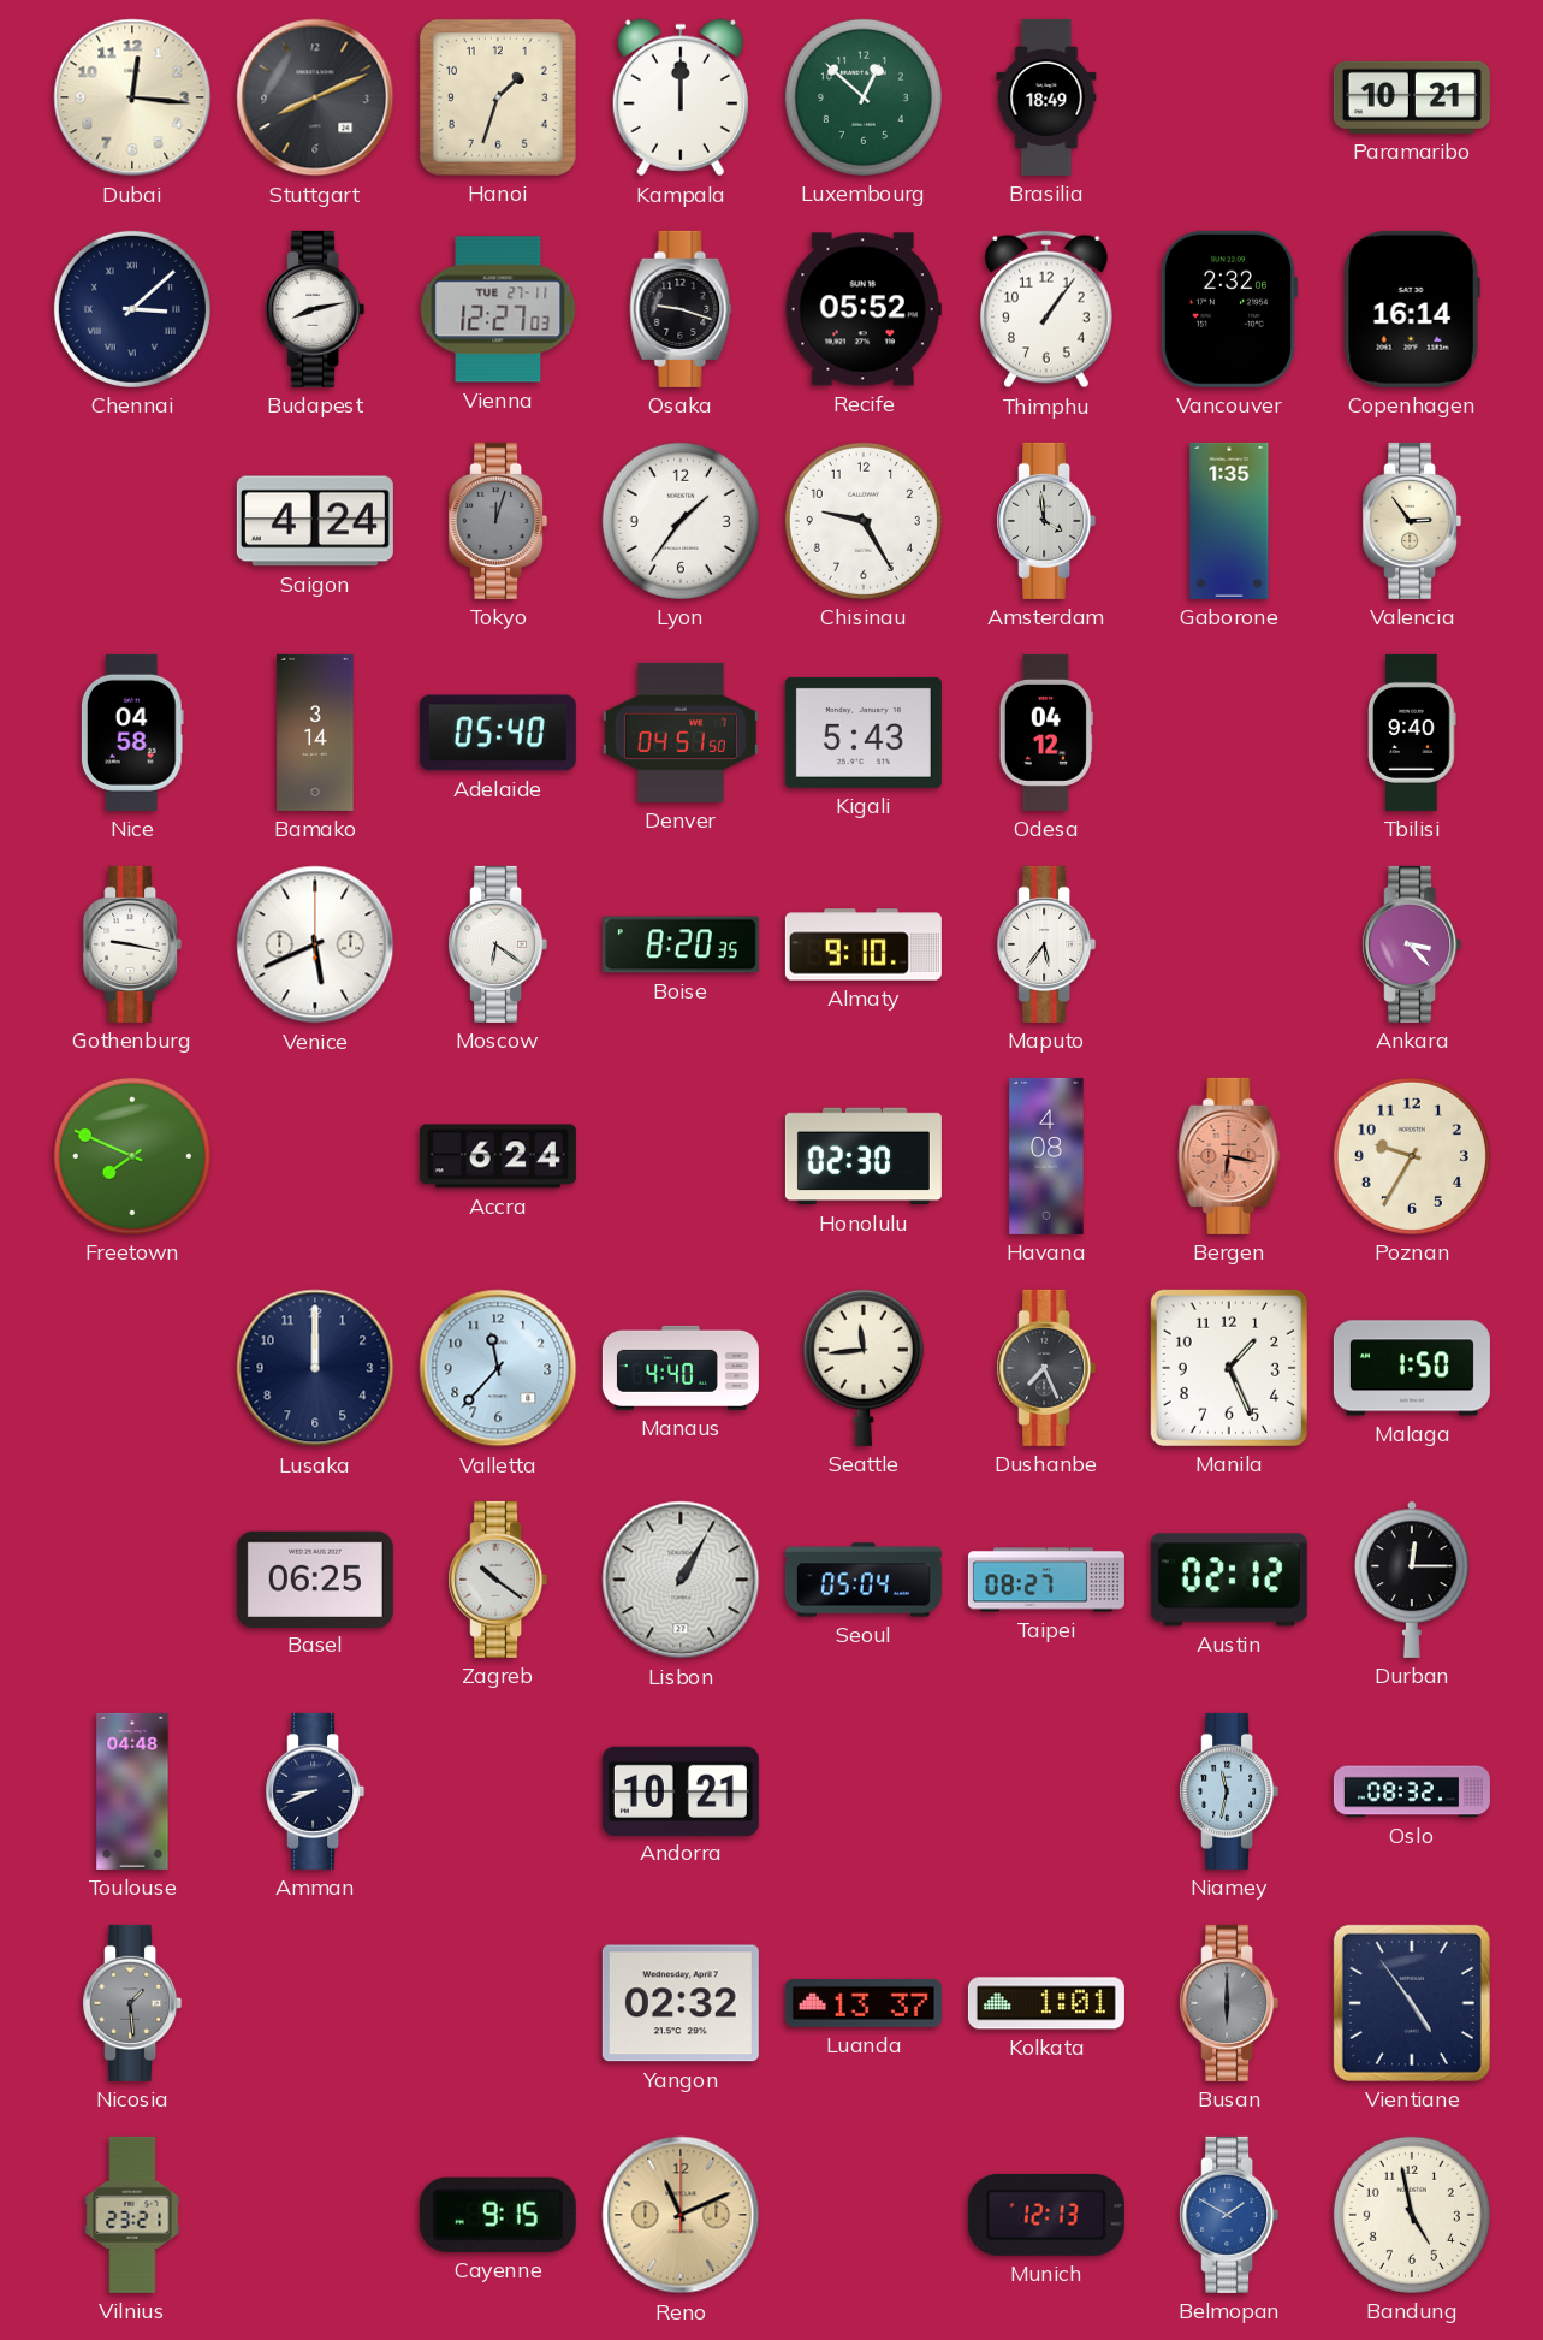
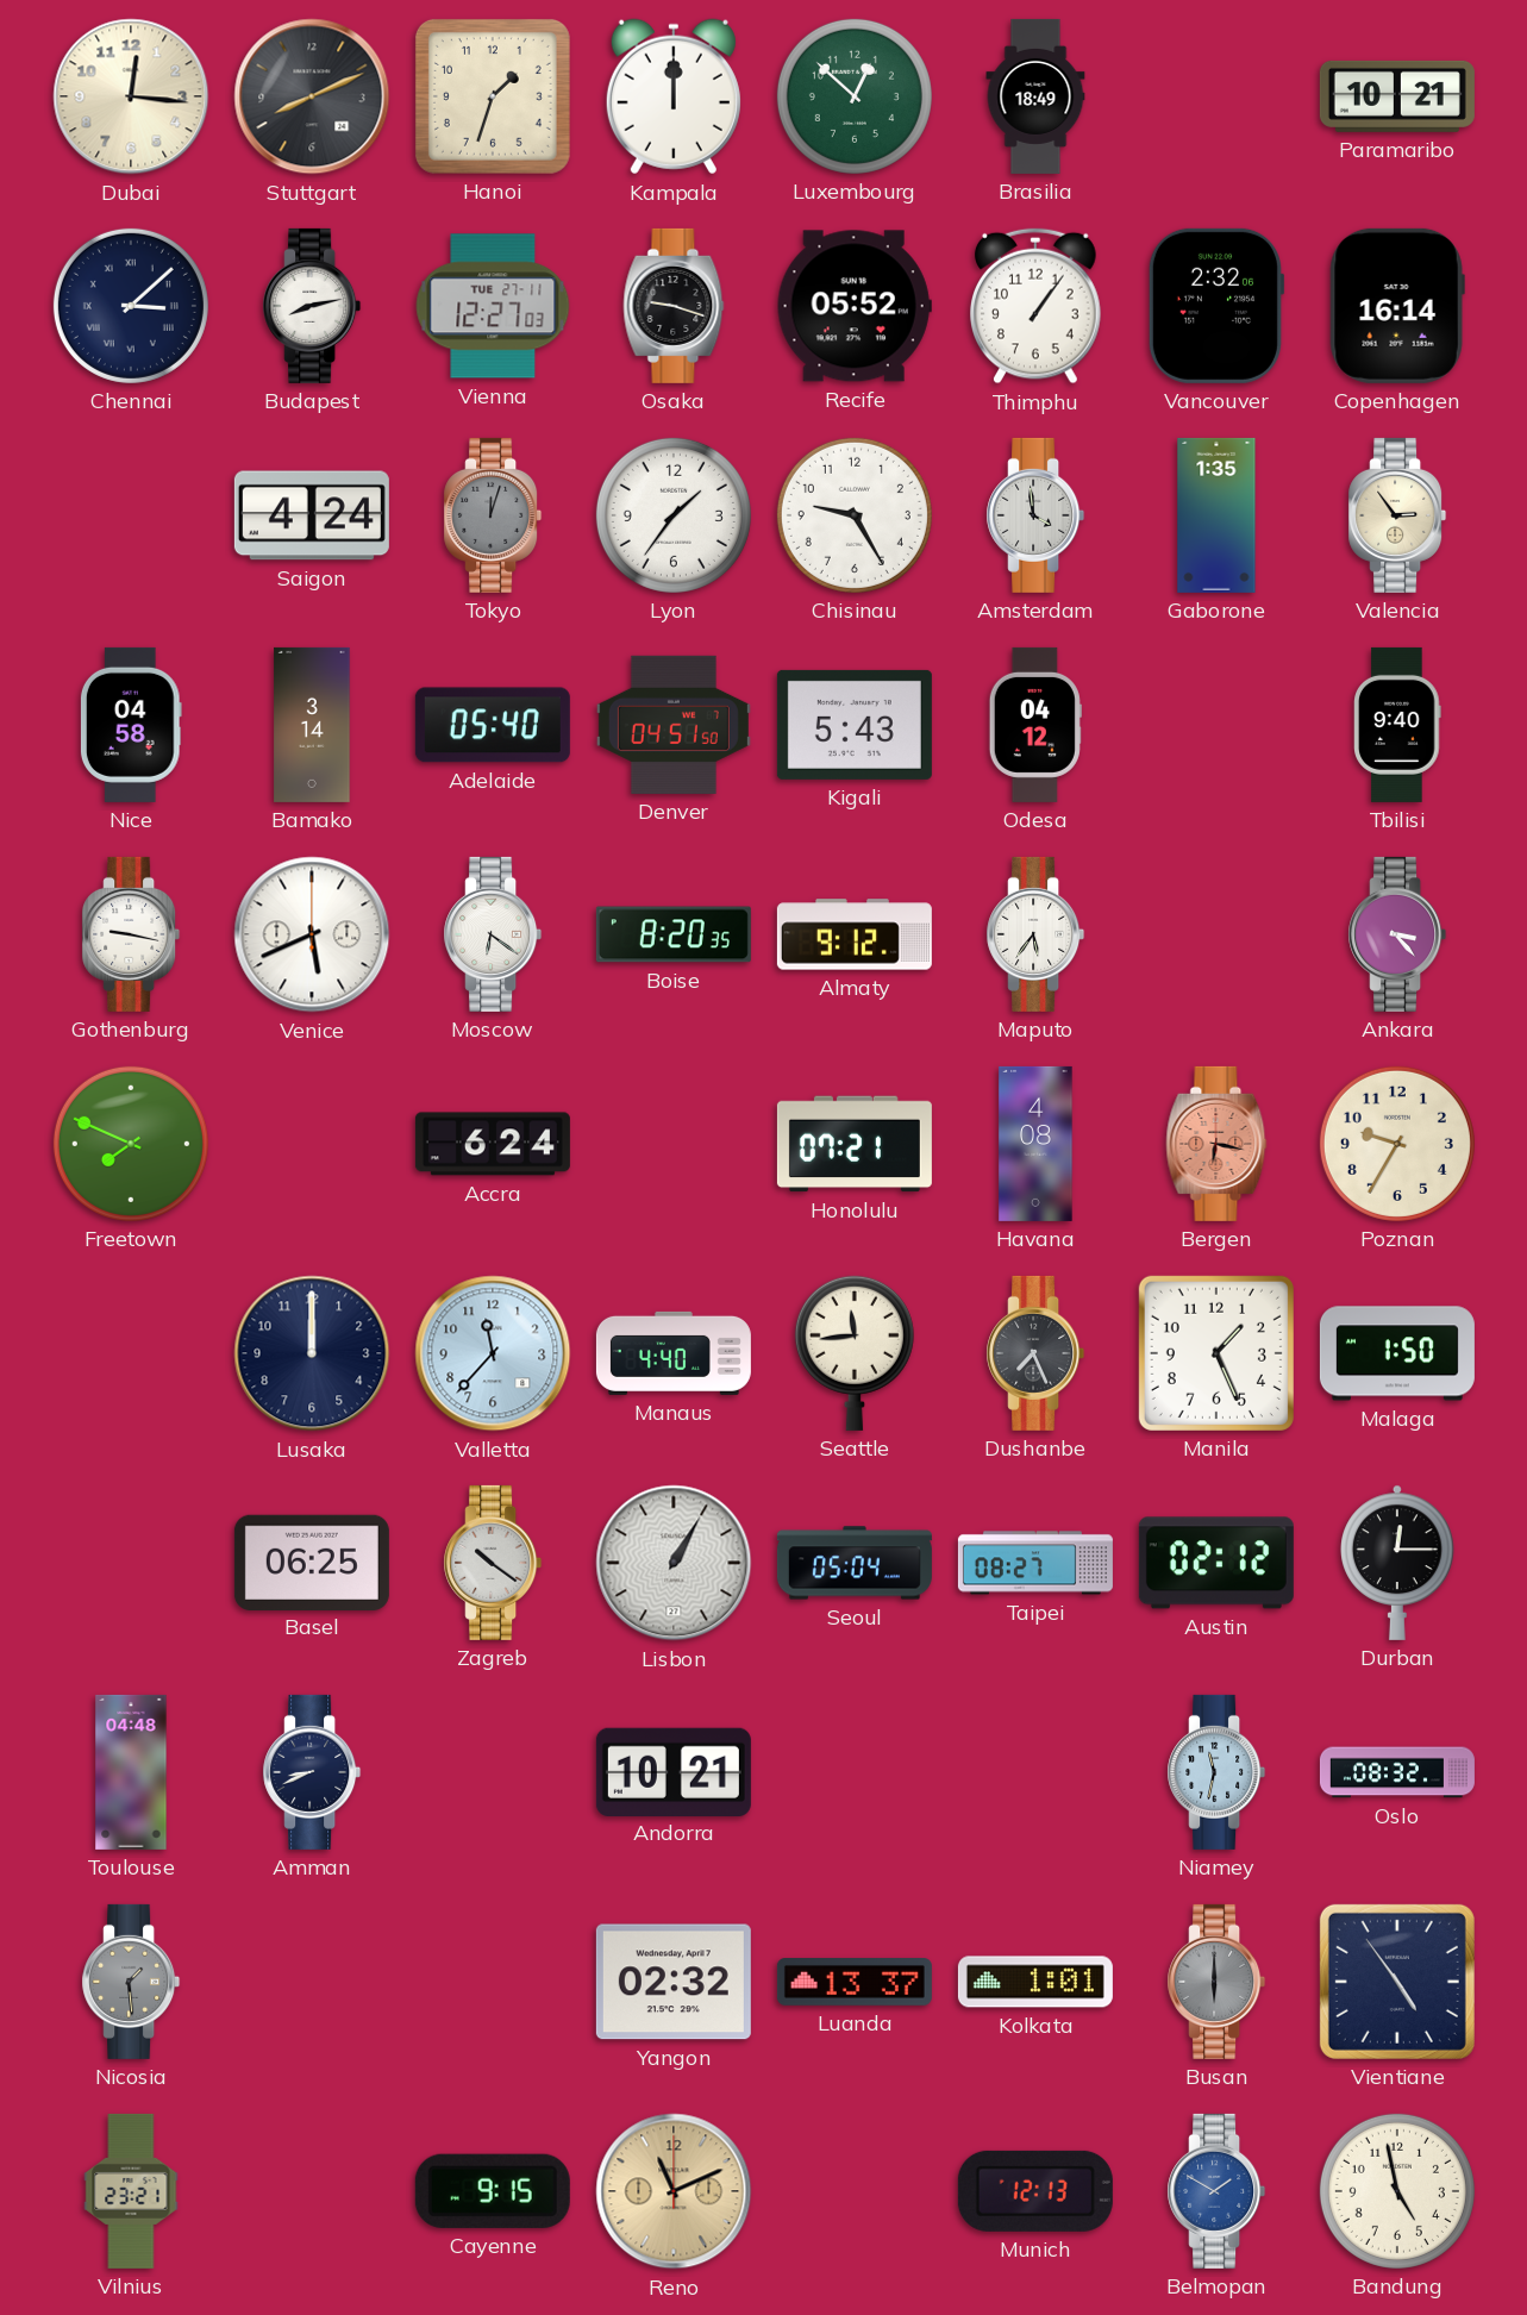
Almaty: 9:10 -> 9:12
Honolulu: 02:30 -> 07:21
